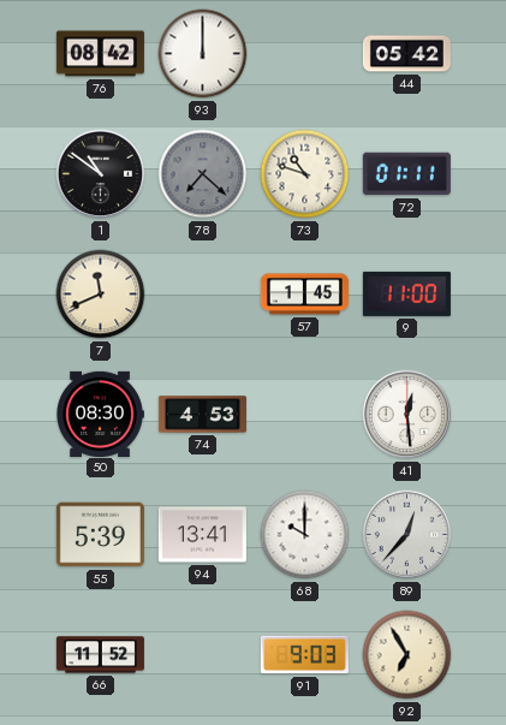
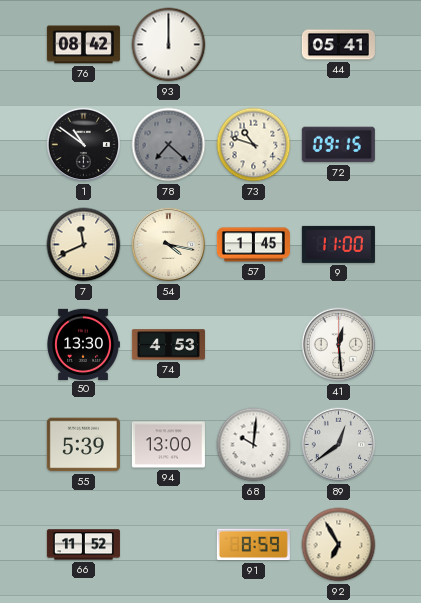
44: 05:42 -> 05:41
72: 01:11 -> 09:15
54: none -> 4:17
50: 08:30 -> 13:30
94: 13:41 -> 13:00
68: 10:00 -> 10:01
89: 12:37 -> 12:39
91: 9:03 -> 8:59
